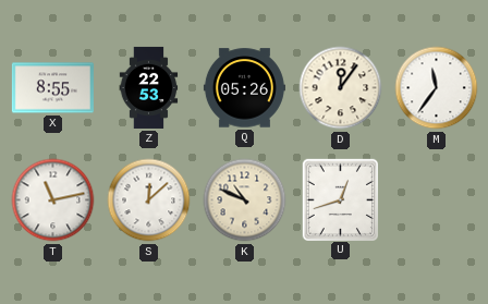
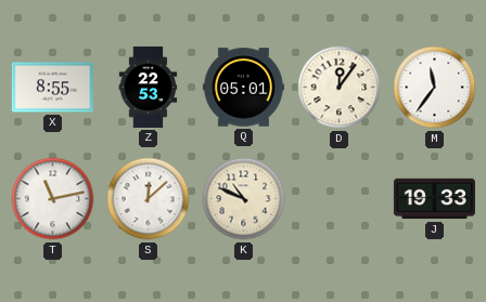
Q: 05:26 -> 05:01
U: 12:42 -> none
J: none -> 19:33
